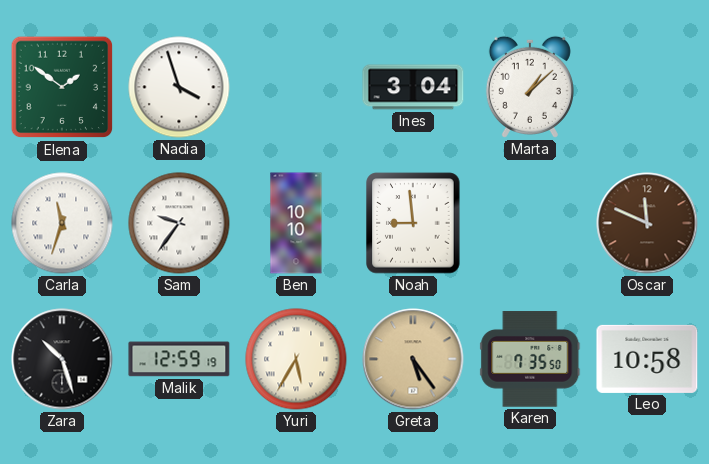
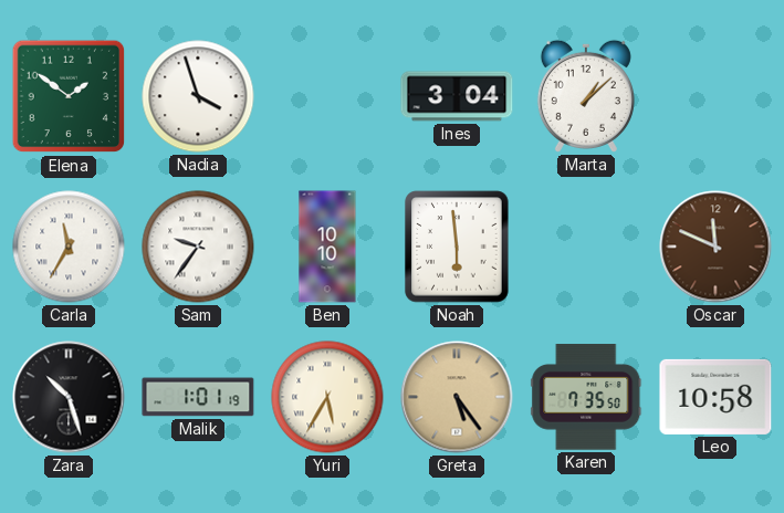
Carla: 11:33 -> 11:35
Noah: 8:59 -> 5:59
Malik: 12:59 -> 1:01
